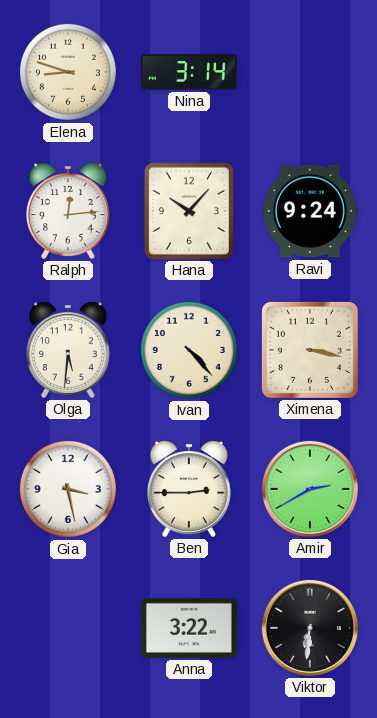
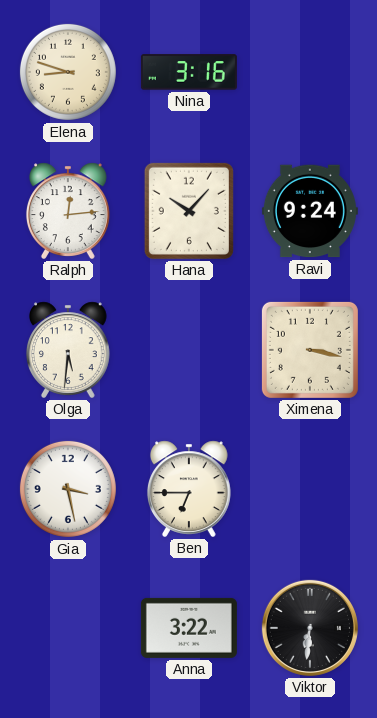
Nina: 3:14 -> 3:16
Ivan: 4:23 -> none
Ben: 2:45 -> 6:45
Amir: 2:40 -> none
